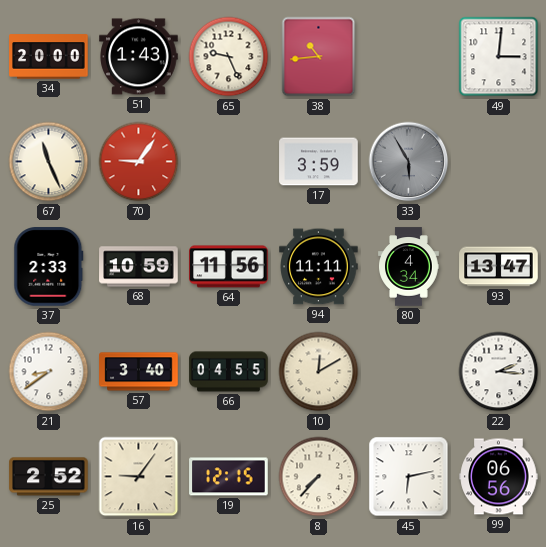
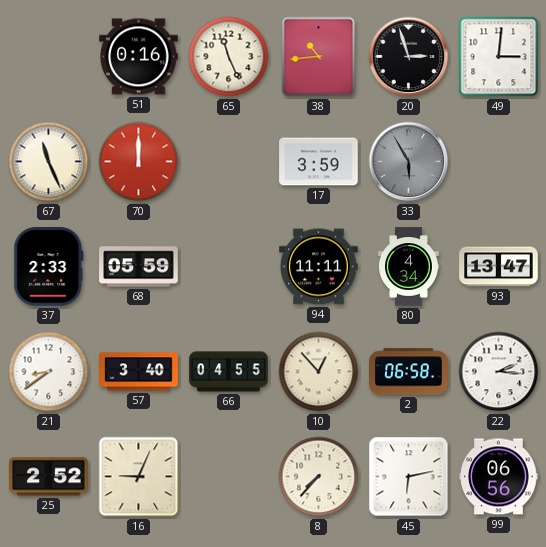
34: 20:00 -> none
51: 1:43 -> 0:16
65: 9:26 -> 11:26
20: none -> 2:57
70: 9:06 -> 12:00
68: 10:59 -> 05:59
64: 11:56 -> none
10: 12:10 -> 12:53
2: none -> 06:58
16: 9:06 -> 9:04
19: 12:15 -> none
